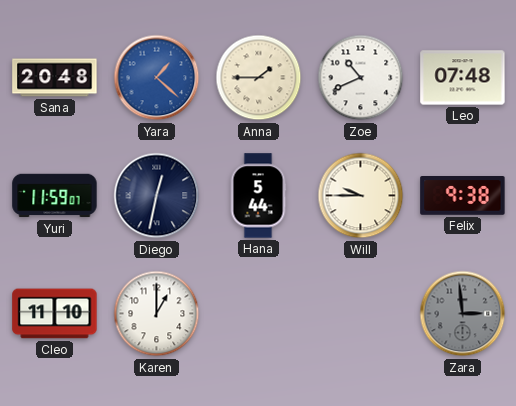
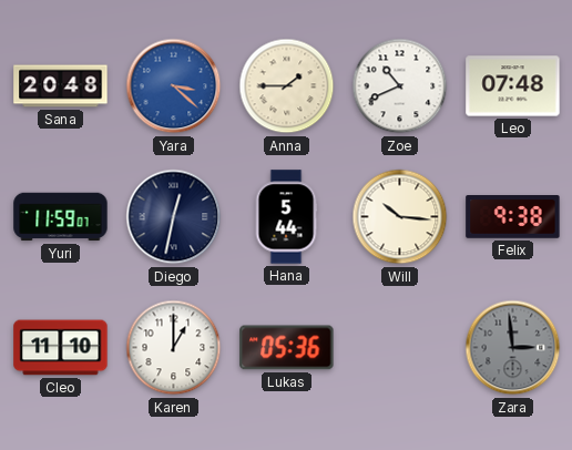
Yara: 1:22 -> 3:22
Will: 9:45 -> 10:16
Lukas: none -> 05:36
